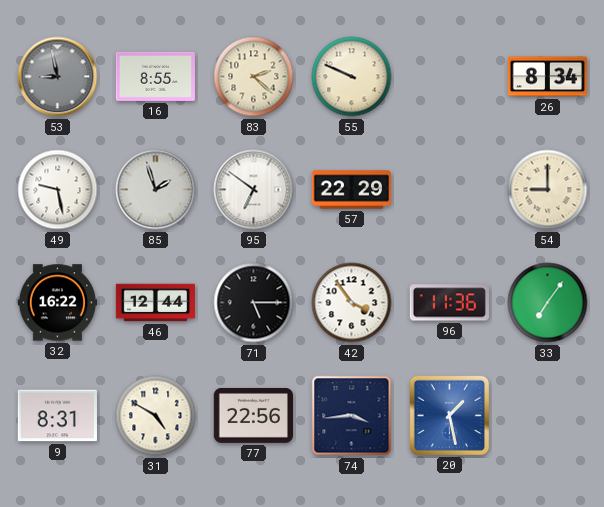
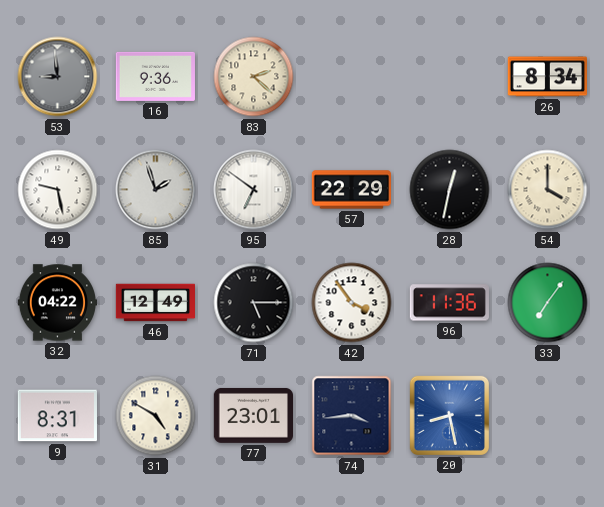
53: 8:58 -> 8:59
16: 8:55 -> 9:36
55: 9:49 -> none
28: none -> 12:32
54: 9:00 -> 4:00
32: 16:22 -> 04:22
46: 12:44 -> 12:49
77: 22:56 -> 23:01
20: 1:28 -> 8:28
